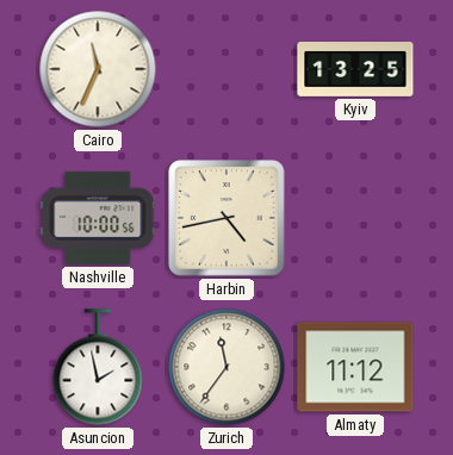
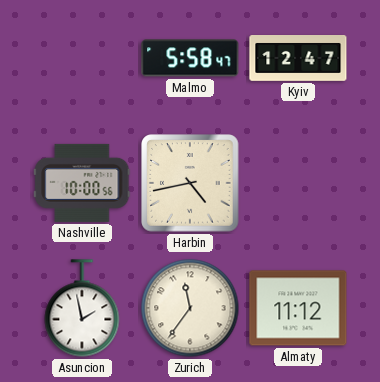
Cairo: 11:34 -> none
Malmo: none -> 5:58
Kyiv: 13:25 -> 12:47
